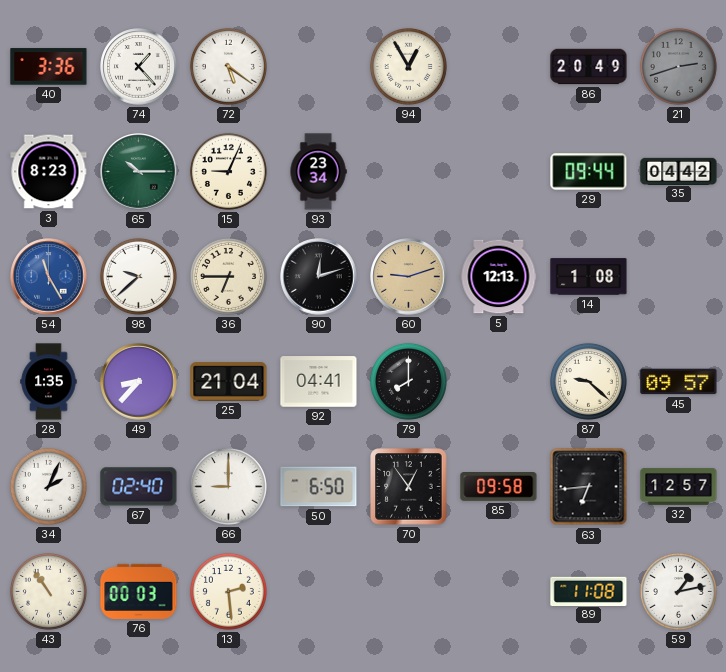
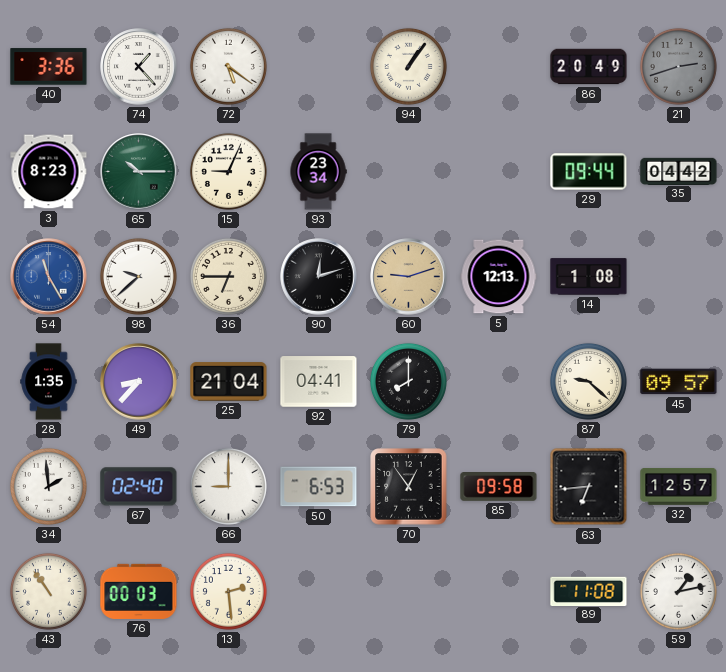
94: 12:55 -> 1:06
34: 2:04 -> 1:59
50: 6:50 -> 6:53
